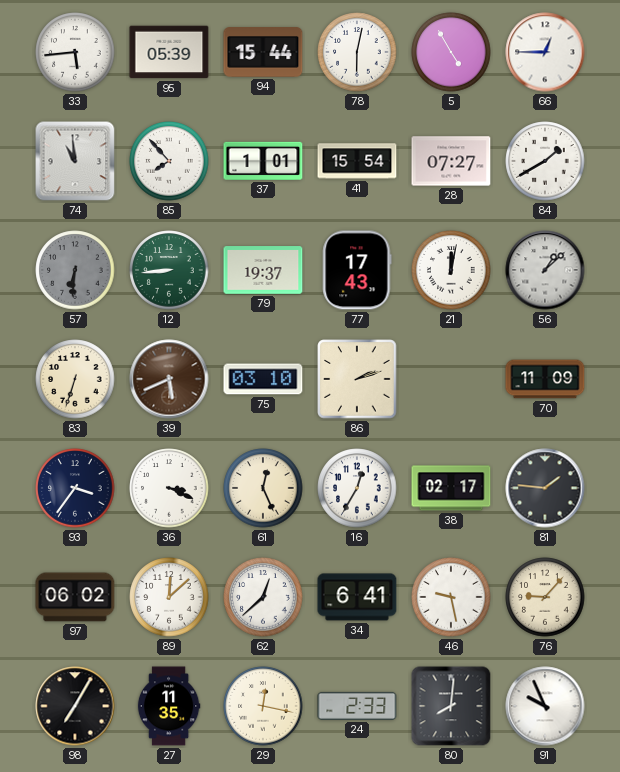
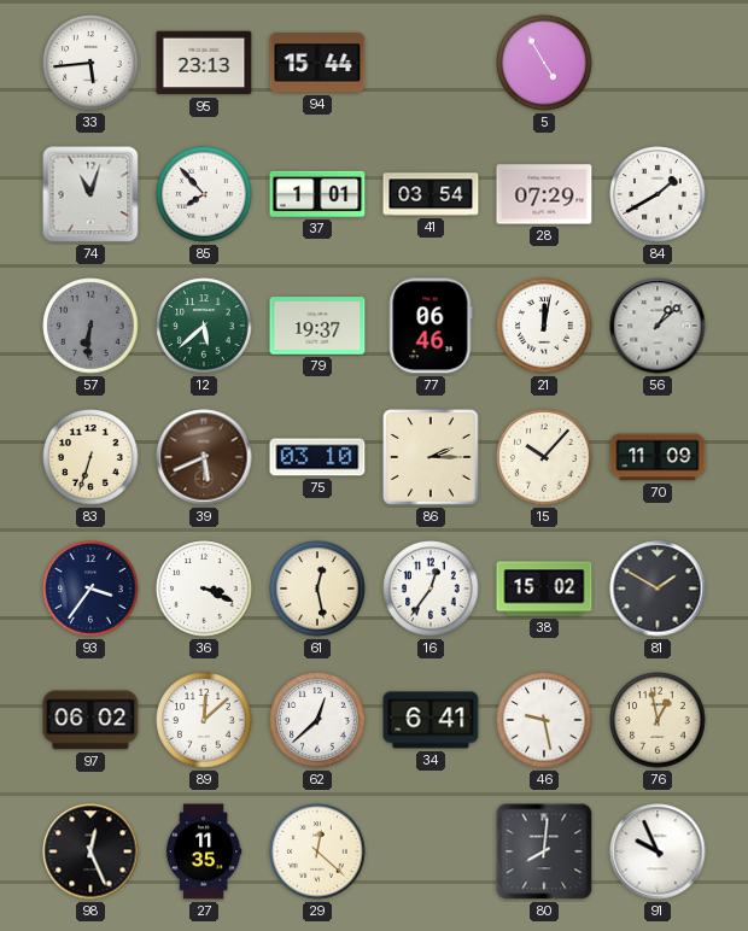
95: 05:39 -> 23:13
78: 6:02 -> none
66: 12:45 -> none
74: 10:59 -> 11:03
41: 15:54 -> 03:54
28: 07:27 -> 07:29
12: 8:44 -> 5:38
77: 17:43 -> 06:46
86: 2:12 -> 2:15
15: none -> 10:07
61: 12:26 -> 12:28
16: 12:35 -> 12:36
38: 02:17 -> 15:02
81: 1:46 -> 1:50
76: 9:07 -> 12:58
98: 7:05 -> 12:26
29: 12:17 -> 12:22
24: 2:33 -> none
